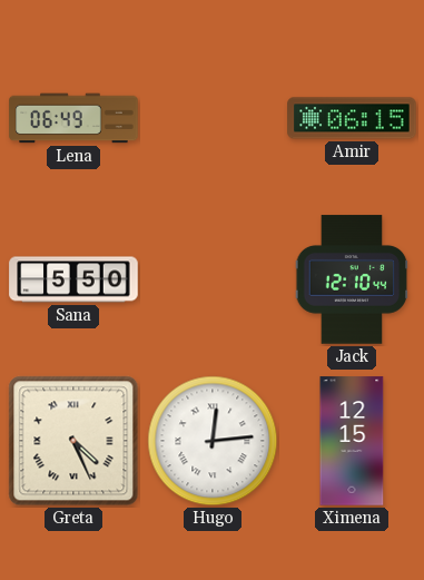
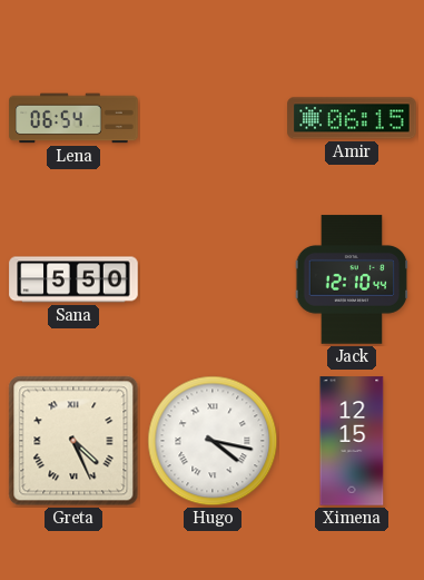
Lena: 06:49 -> 06:54
Hugo: 12:14 -> 4:17
